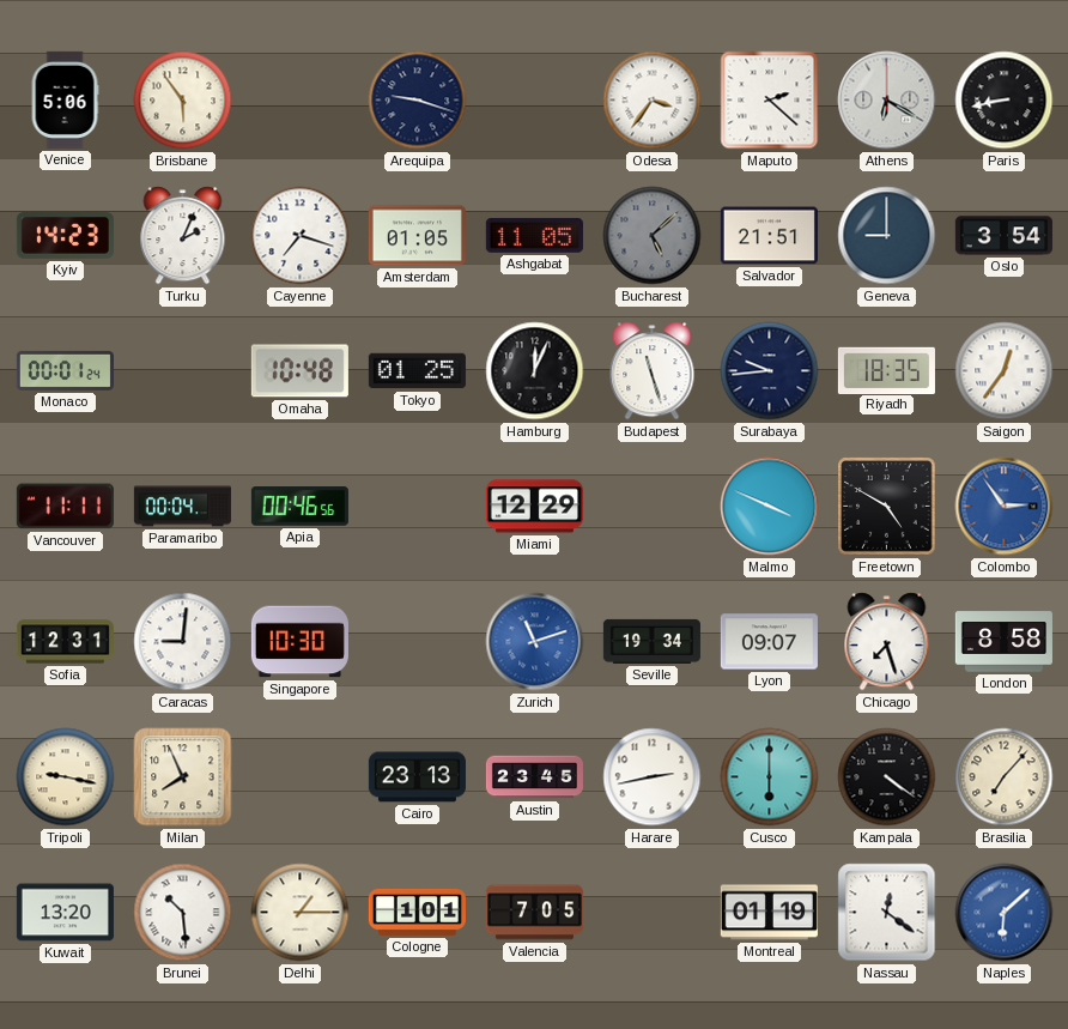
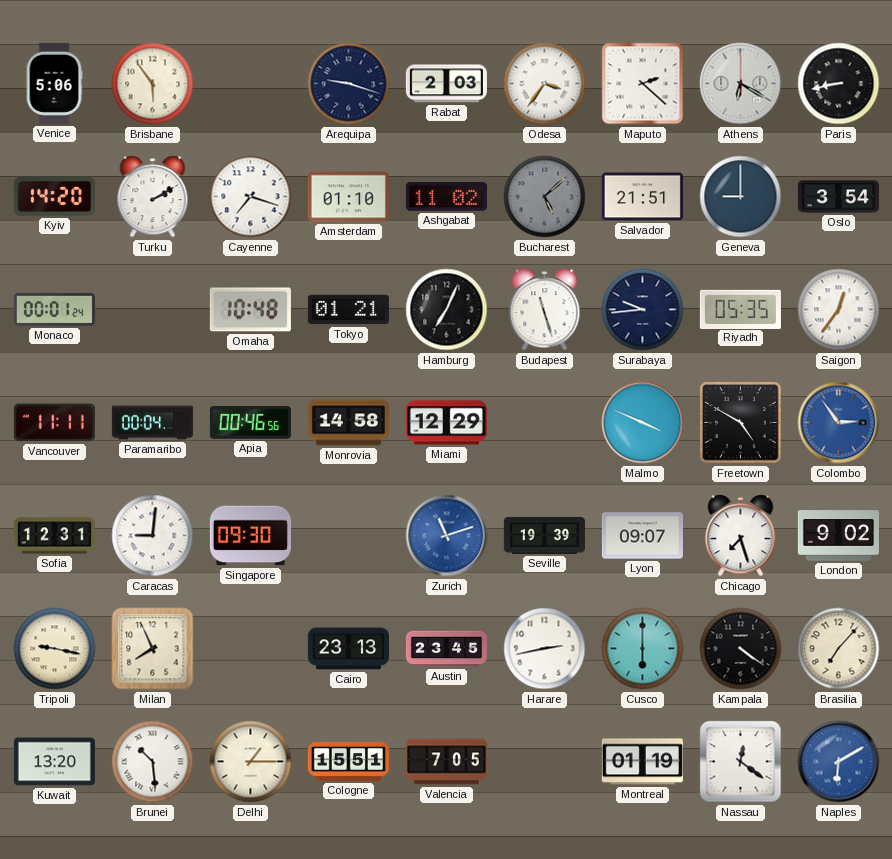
Rabat: none -> 2:03
Kyiv: 14:23 -> 14:20
Turku: 2:04 -> 2:10
Amsterdam: 01:05 -> 01:10
Ashgabat: 11:05 -> 11:02
Tokyo: 01:25 -> 01:21
Hamburg: 12:04 -> 7:04
Riyadh: 18:35 -> 05:35
Monrovia: none -> 14:58
Singapore: 10:30 -> 09:30
Seville: 19:34 -> 19:39
London: 8:58 -> 9:02
Cologne: 1:01 -> 15:51
Naples: 6:08 -> 6:10
